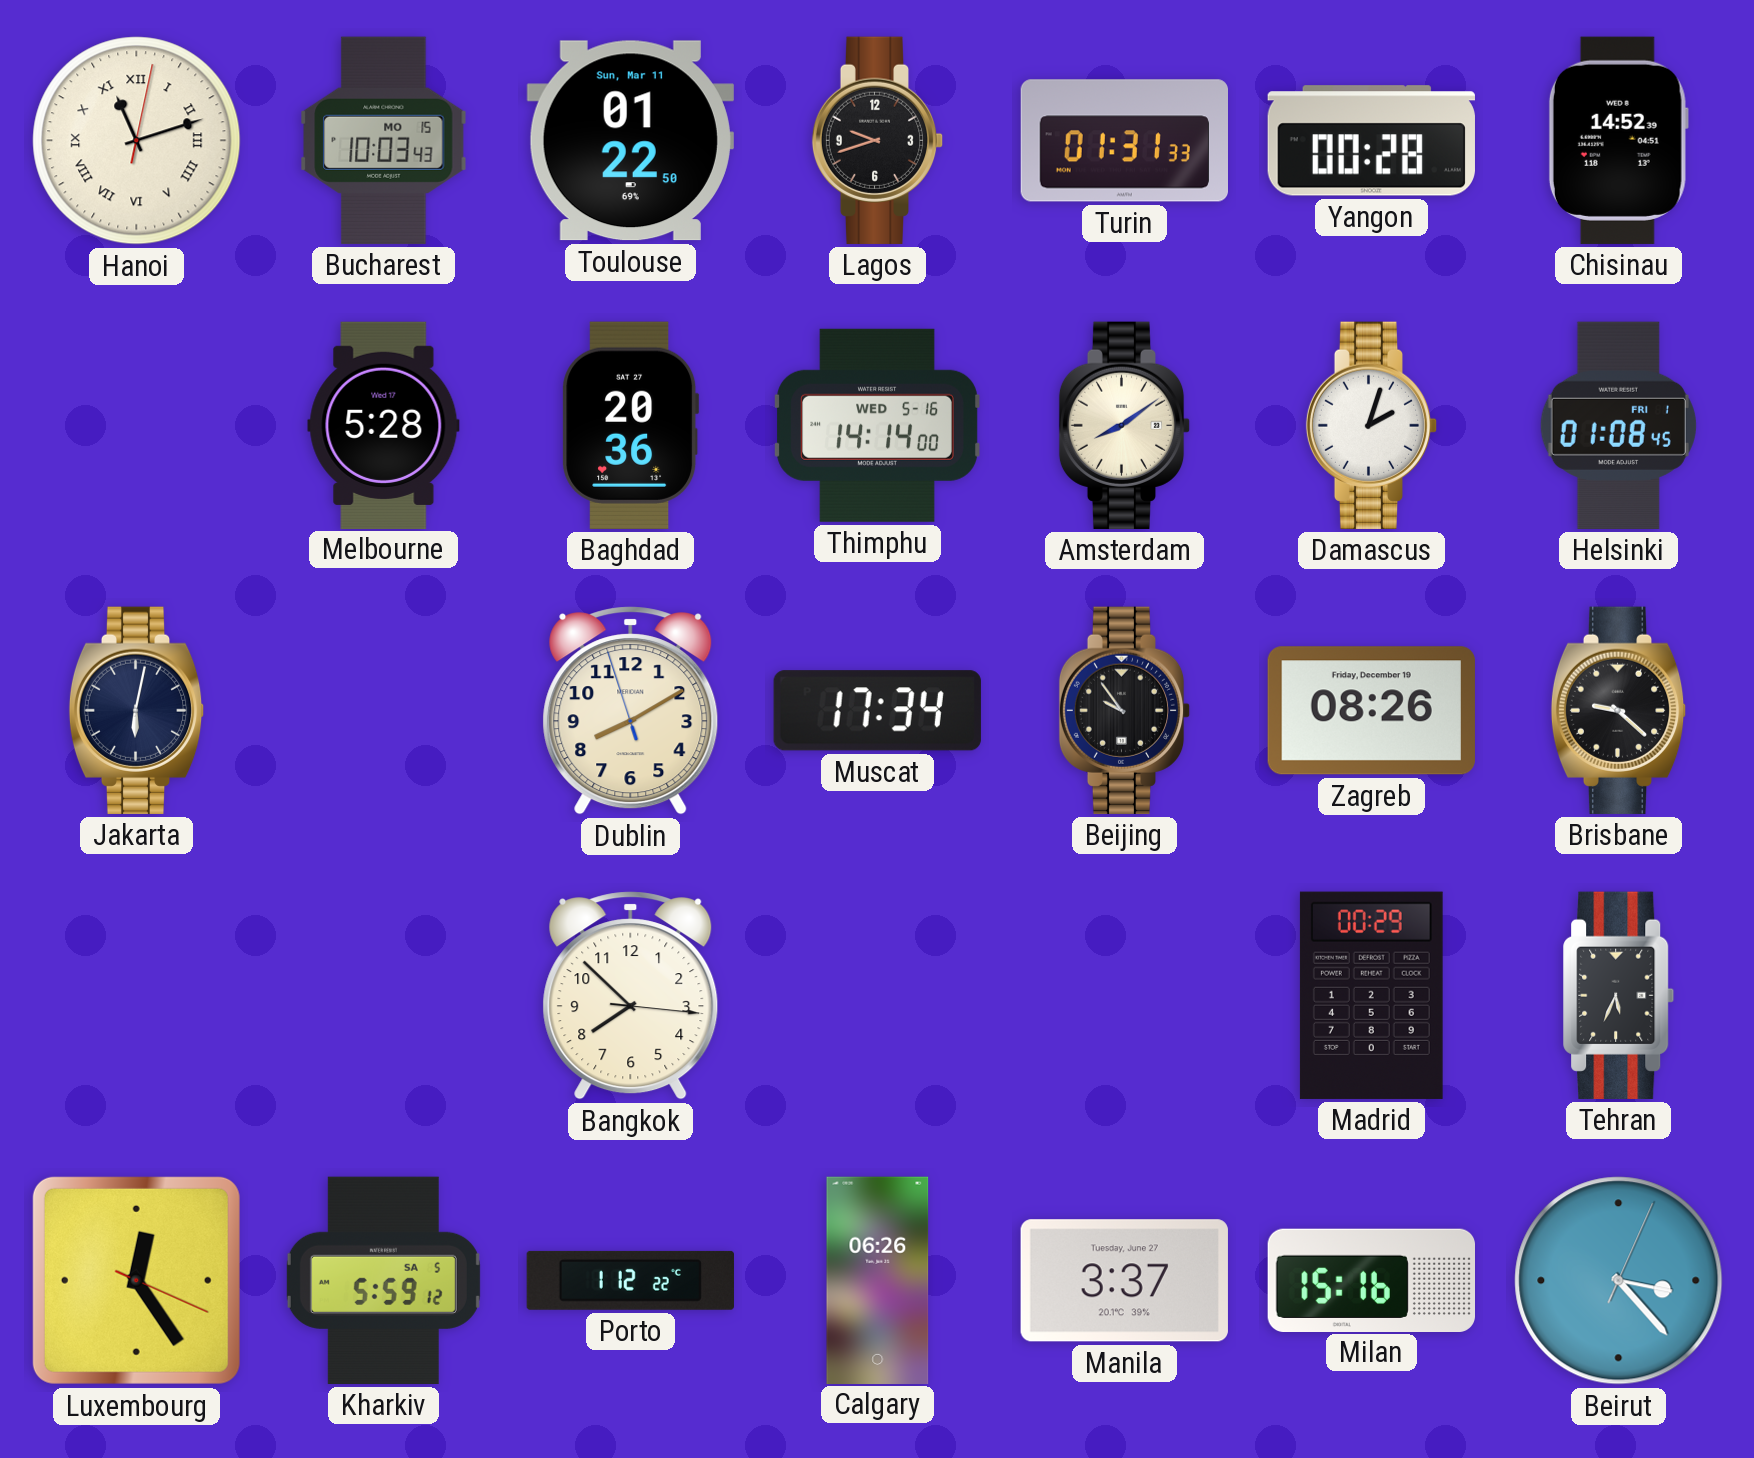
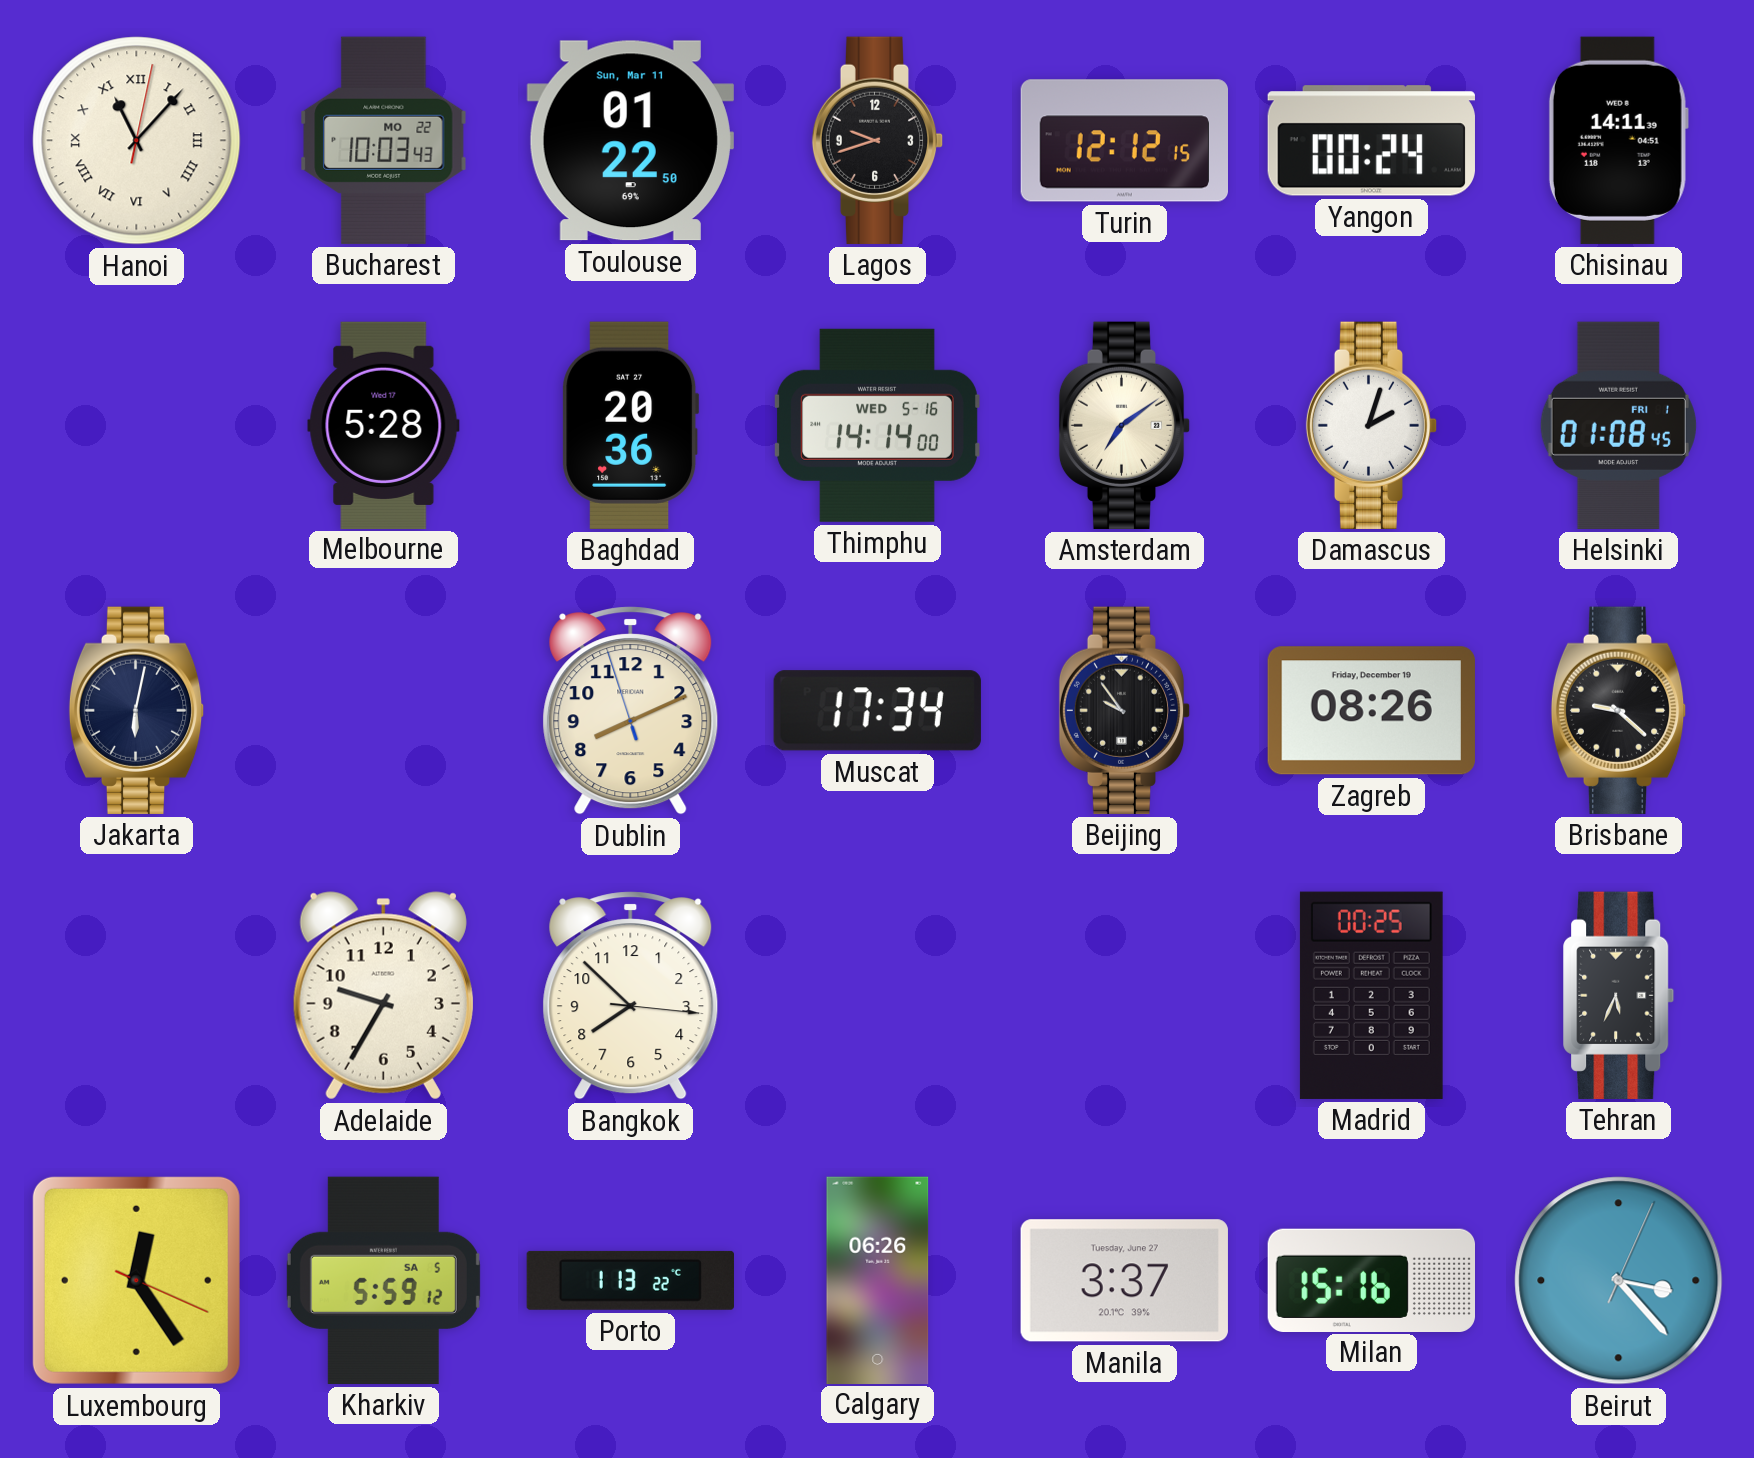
Hanoi: 11:12 -> 11:07
Bucharest date: MO 15 -> MO 22
Turin: 01:31 -> 12:12
Yangon: 00:28 -> 00:24
Chisinau: 14:52 -> 14:11
Amsterdam: 8:09 -> 7:09
Dublin: 8:09 -> 8:10
Adelaide: none -> 9:35
Madrid: 00:29 -> 00:25
Porto: 1:12 -> 1:13
